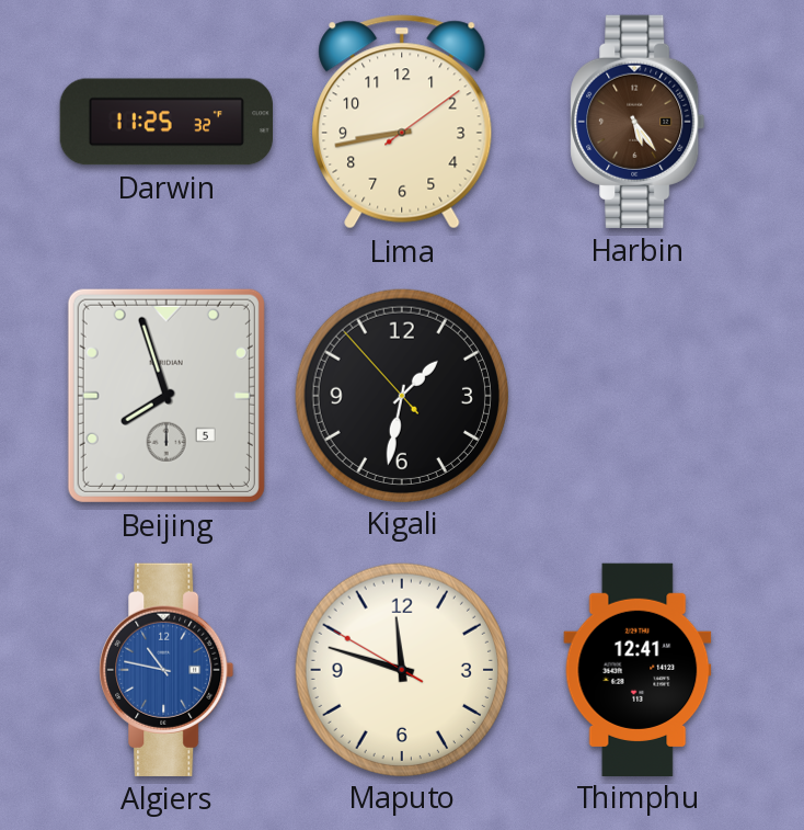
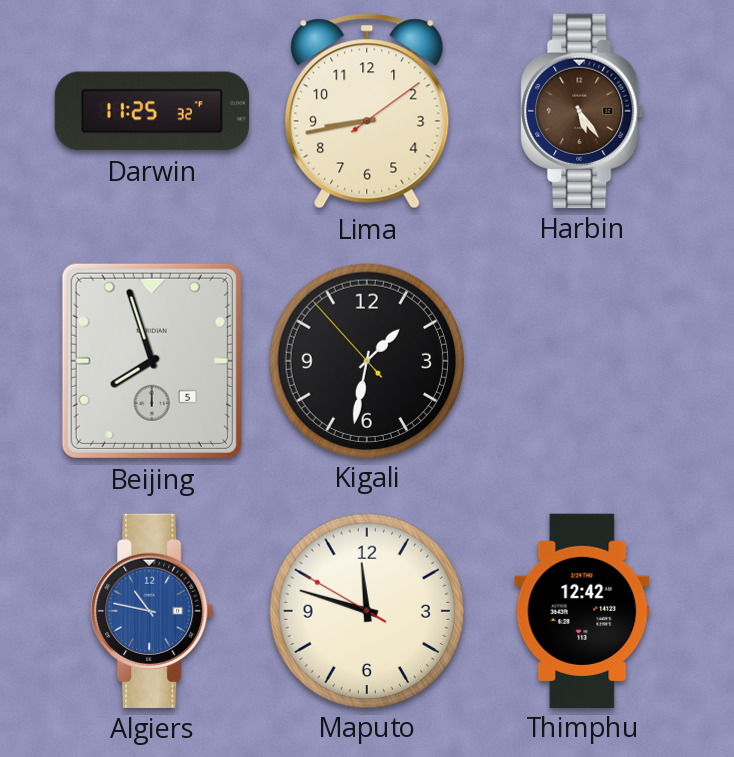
Thimphu: 12:41 -> 12:42
